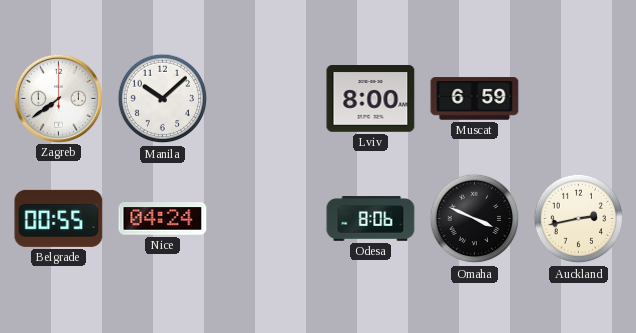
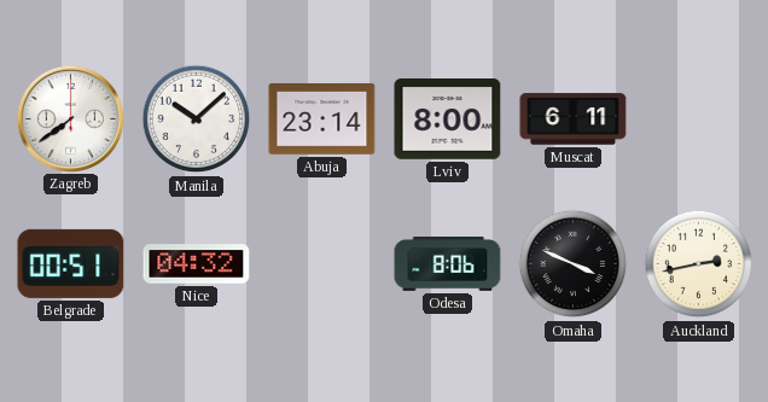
Abuja: none -> 23:14
Muscat: 6:59 -> 6:11
Belgrade: 00:55 -> 00:51
Nice: 04:24 -> 04:32
